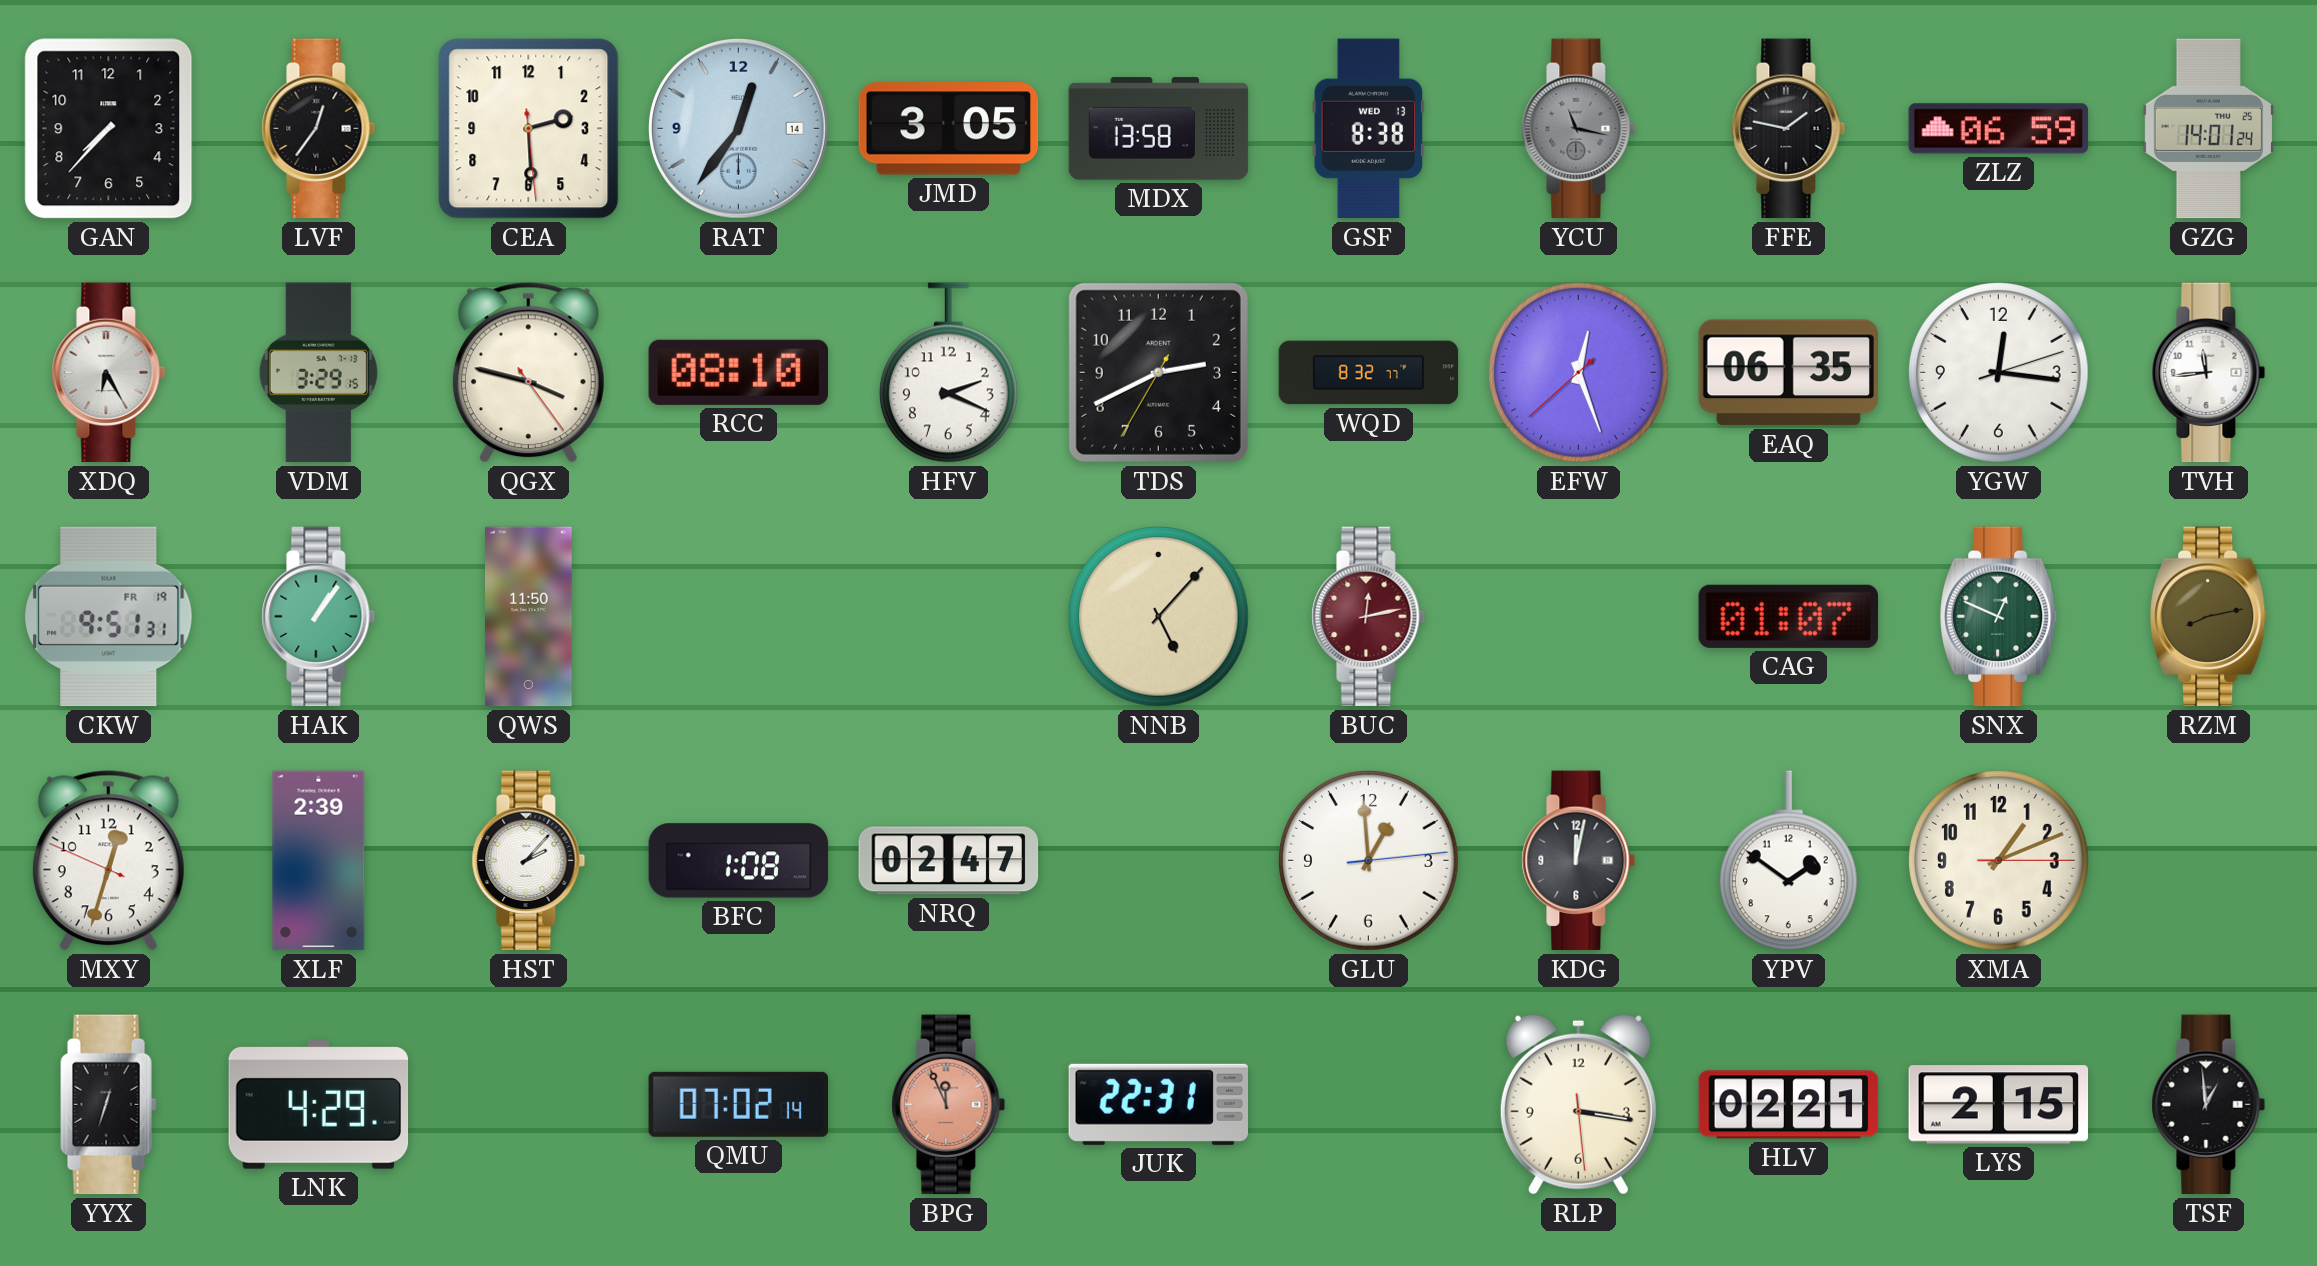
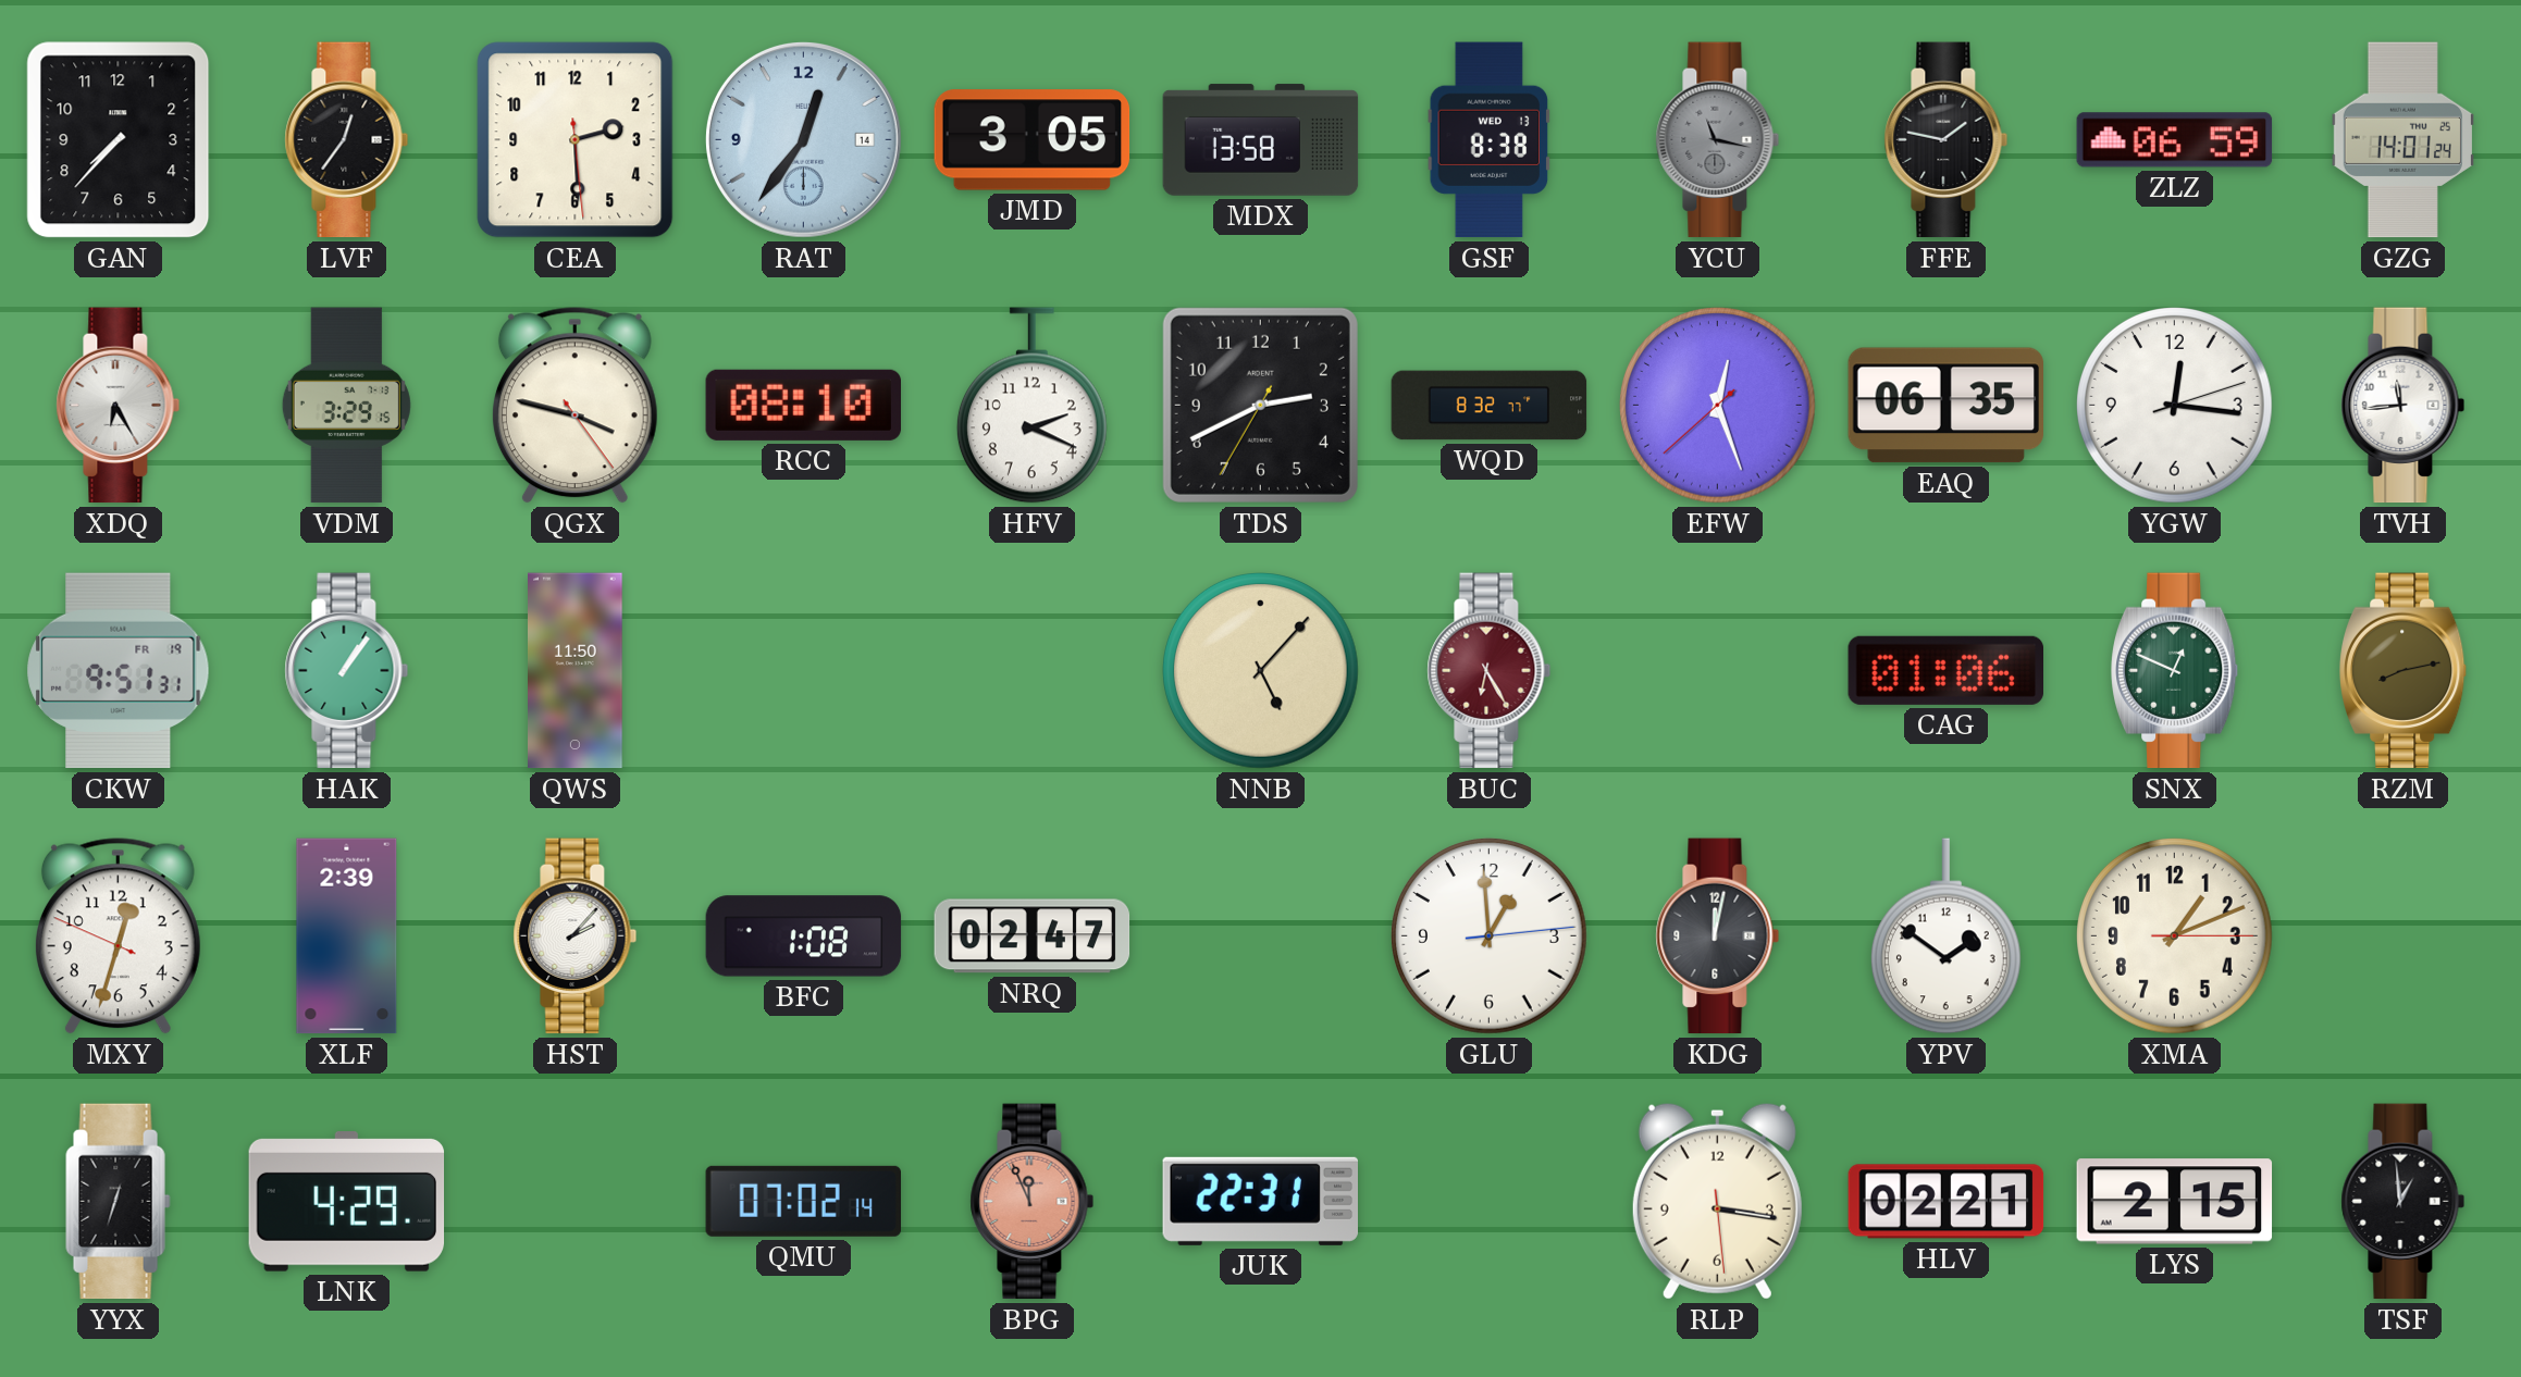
BUC: 12:13 -> 6:25
CAG: 01:07 -> 01:06
